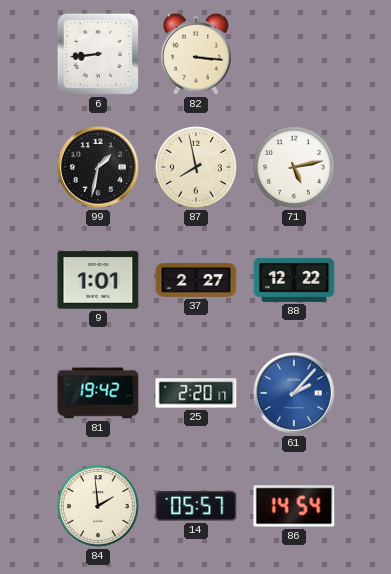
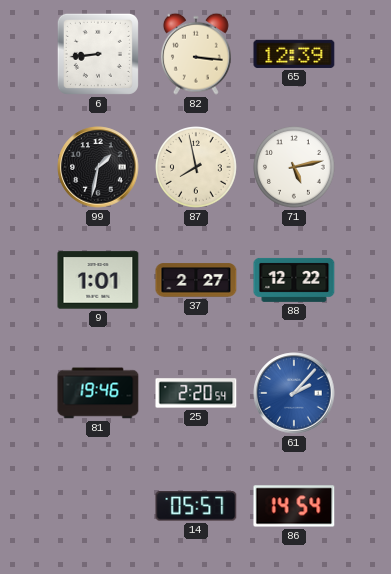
65: none -> 12:39
81: 19:42 -> 19:46
25: 2:20:17 -> 2:20:54
84: 1:59 -> none
